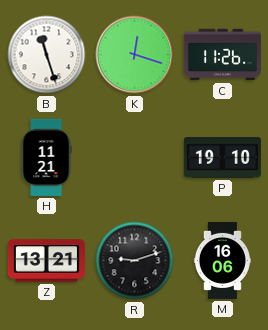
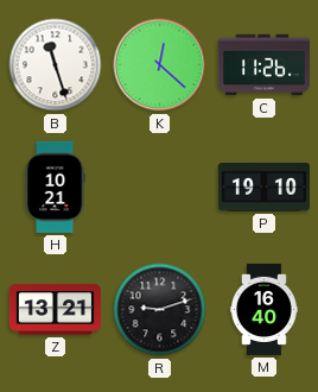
K: 12:18 -> 12:22
H: 11:21 -> 10:21
M: 16:06 -> 16:40
